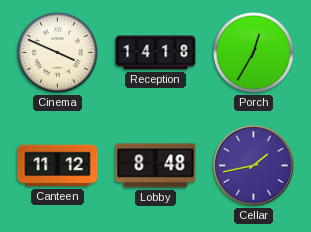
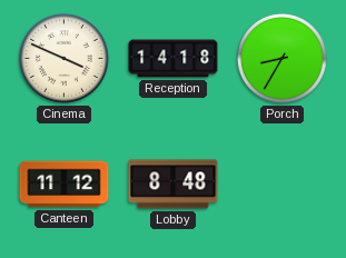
Porch: 12:35 -> 8:35
Cellar: 1:43 -> none
